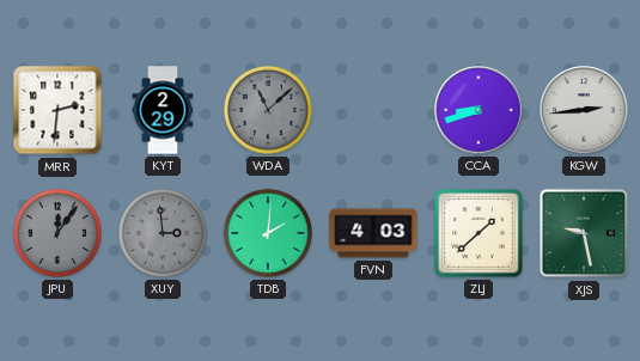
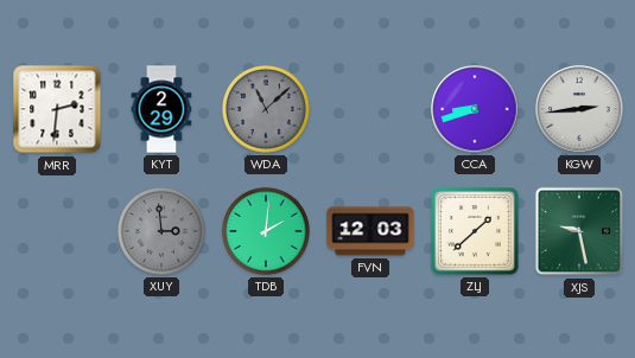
JPU: 12:06 -> none
FVN: 4:03 -> 12:03
